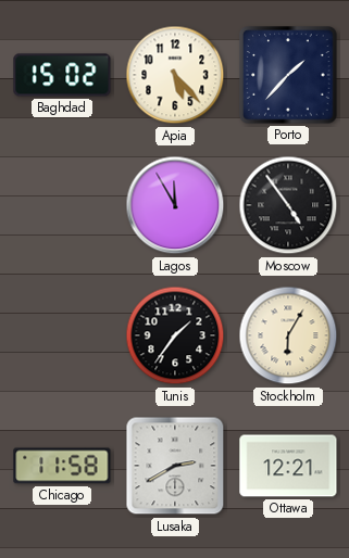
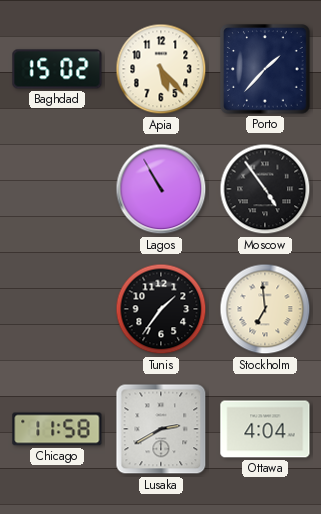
Lagos: 11:55 -> 10:55
Stockholm: 6:05 -> 6:59
Ottawa: 12:21 -> 4:04
